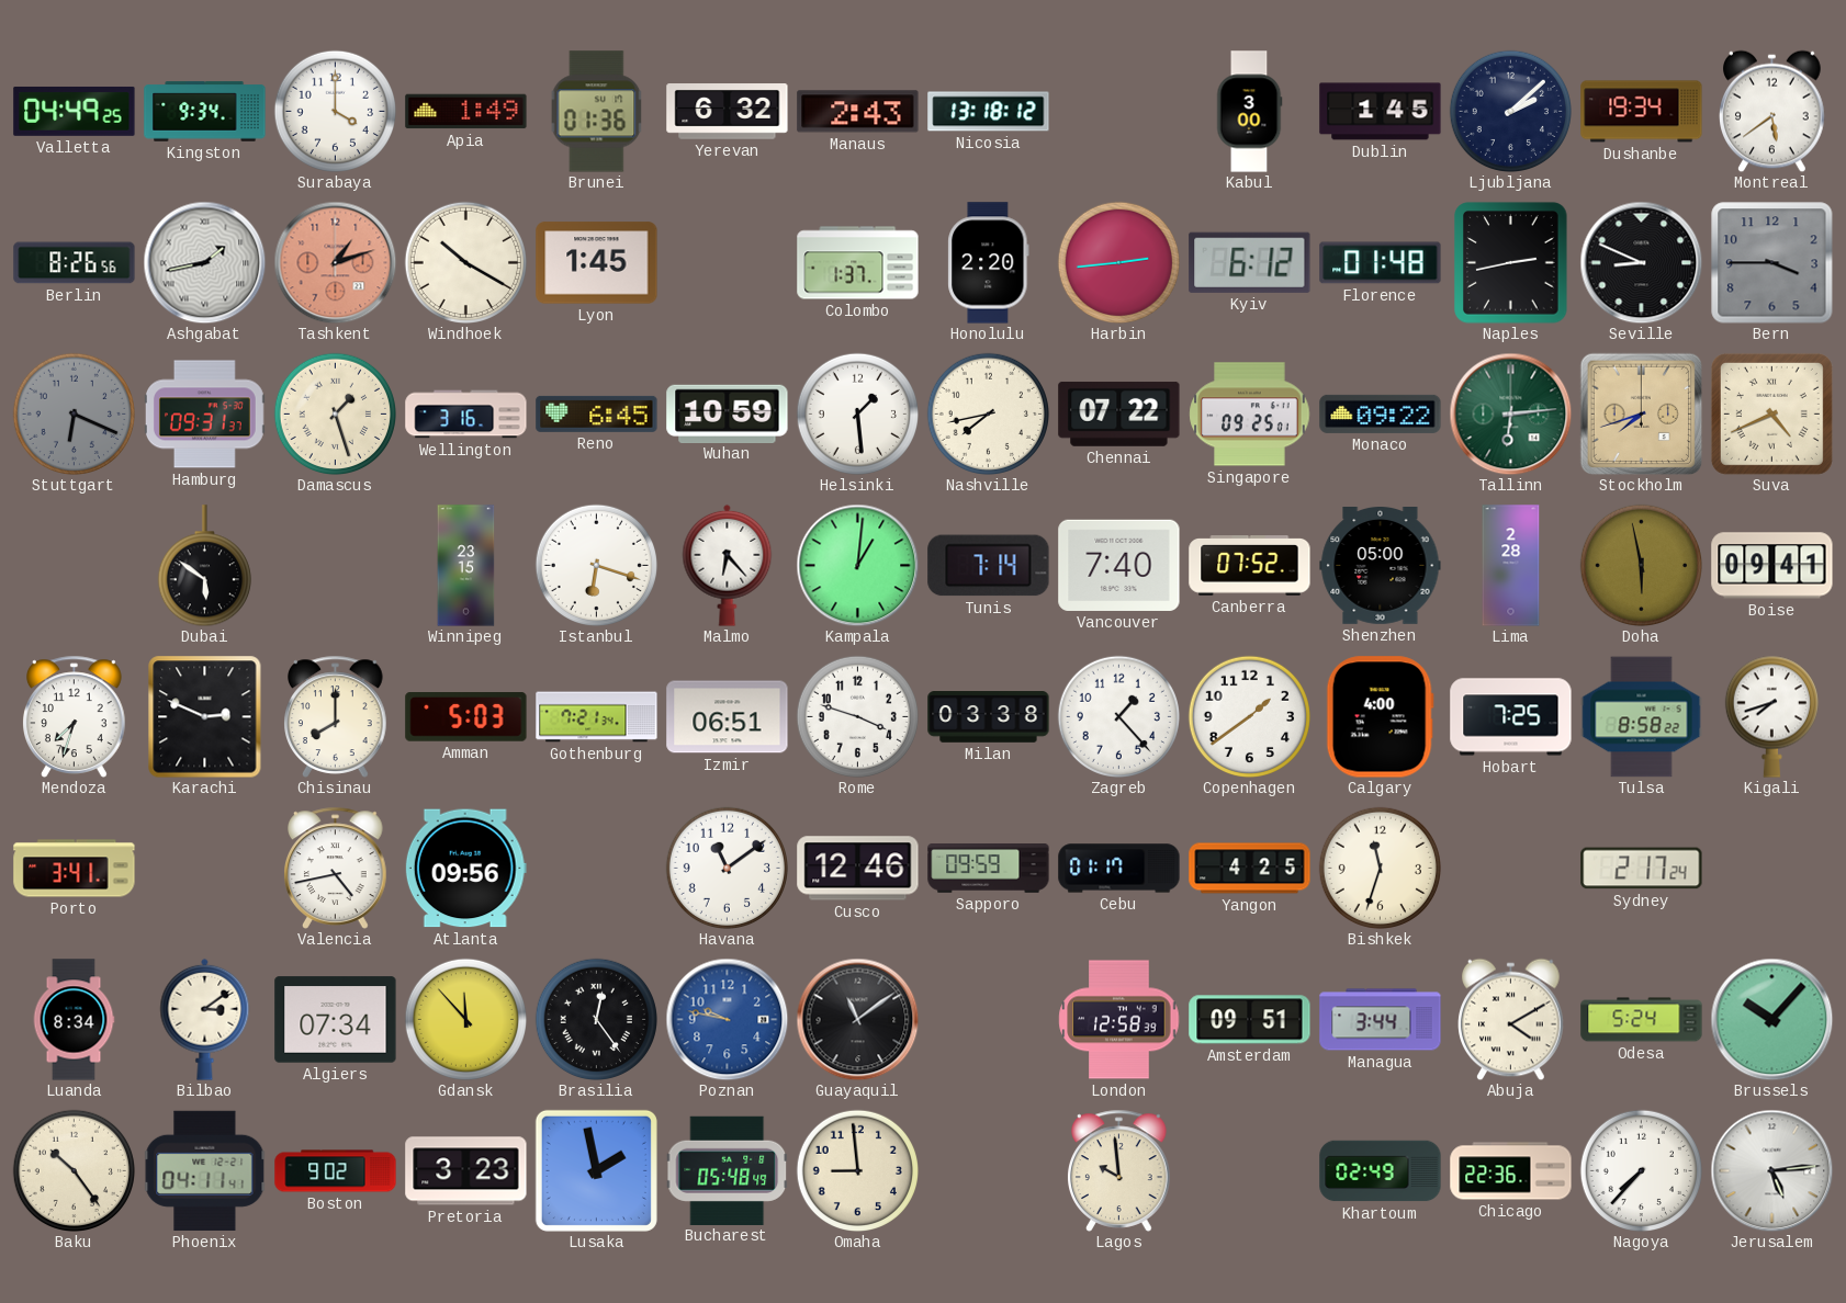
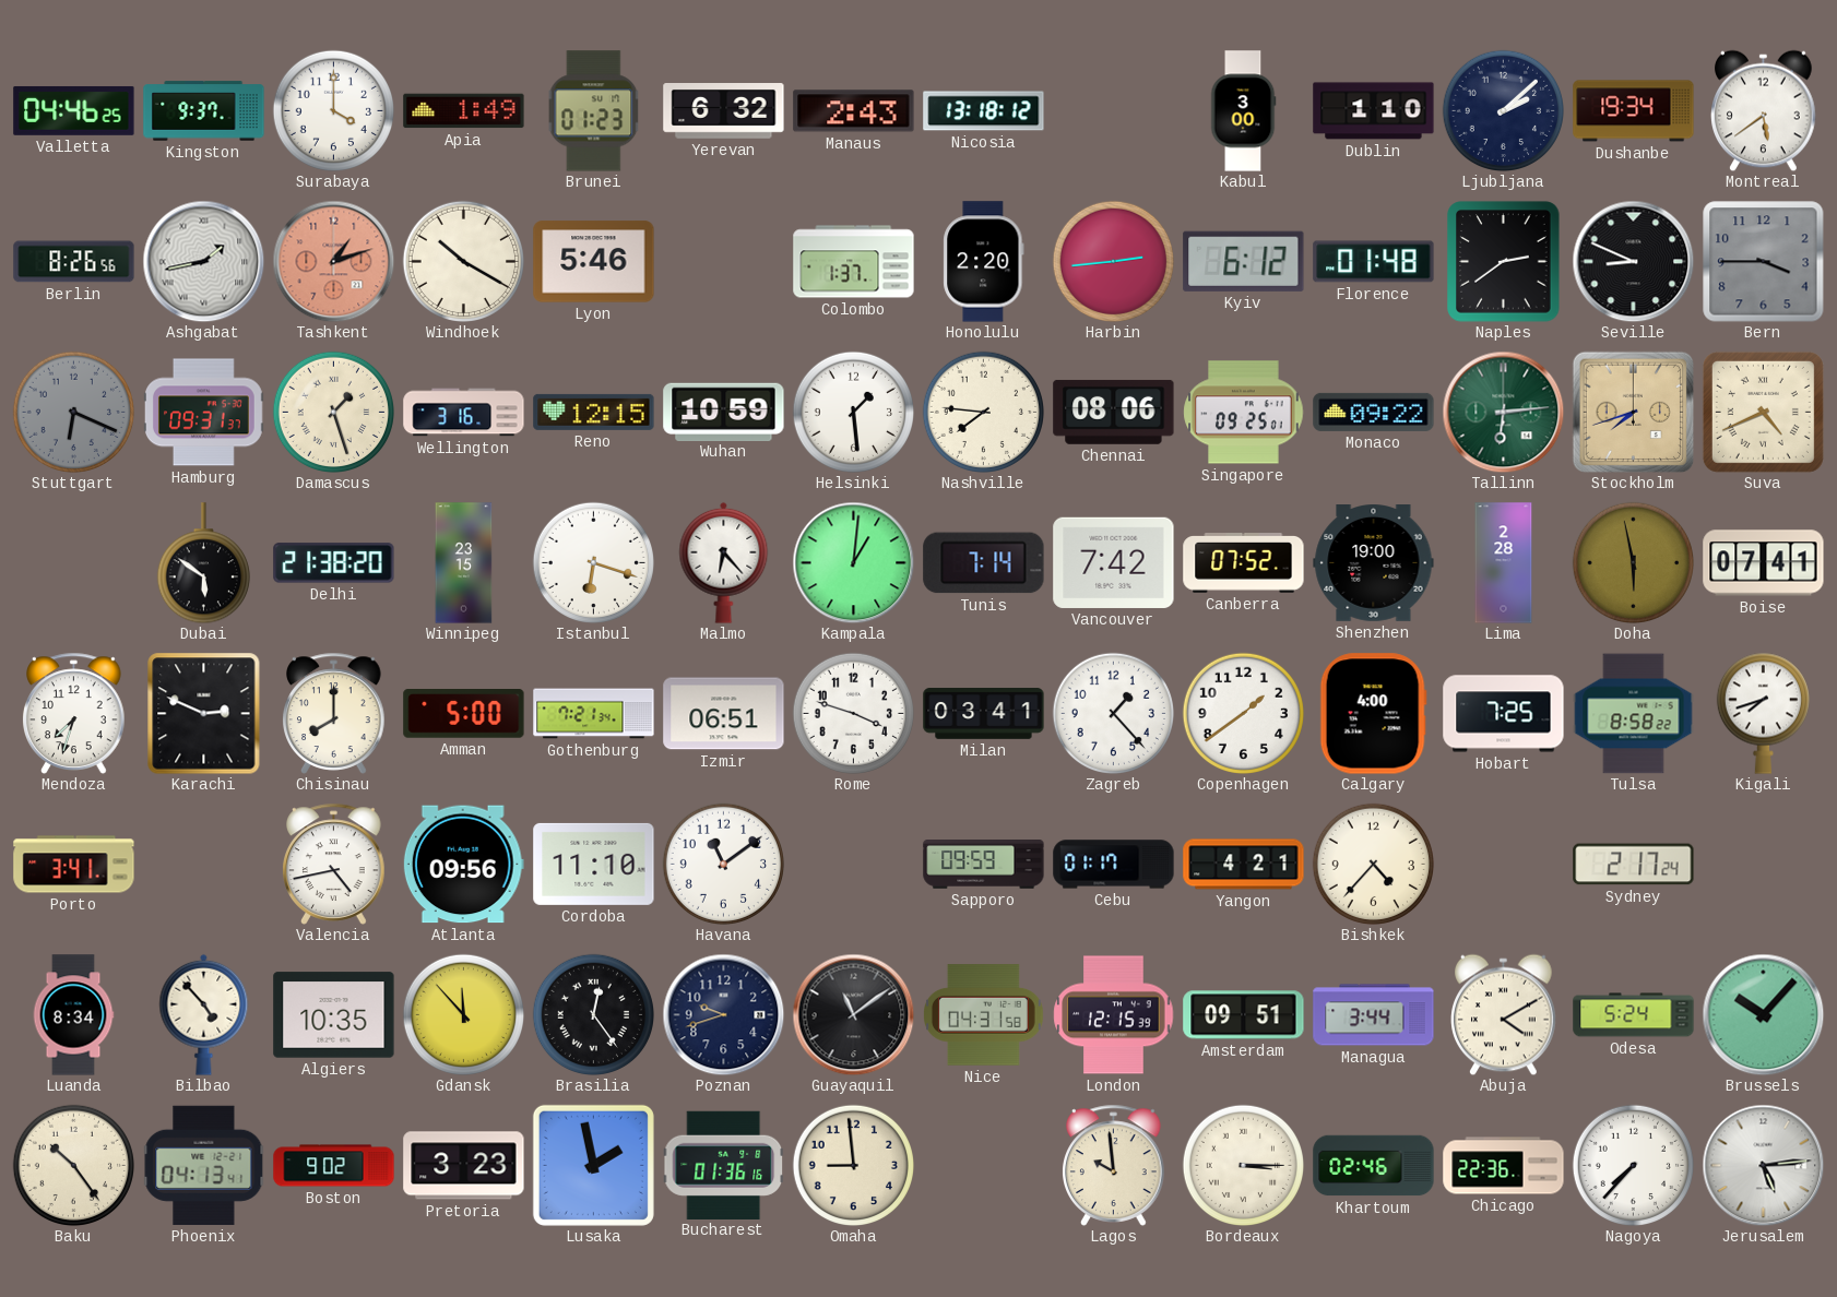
Valletta: 04:49 -> 04:46
Kingston: 9:34 -> 9:37
Brunei: 01:36 -> 01:23
Dublin: 1:45 -> 1:10
Lyon: 1:45 -> 5:46
Naples: 2:43 -> 2:39
Reno: 6:45 -> 12:15
Nashville: 7:43 -> 7:46
Chennai: 07:22 -> 08:06
Delhi: none -> 21:38
Vancouver: 7:40 -> 7:42
Shenzhen: 05:00 -> 19:00
Boise: 09:41 -> 07:41
Amman: 5:03 -> 5:00
Milan: 03:38 -> 03:41
Cordoba: none -> 11:10
Cusco: 12:46 -> none
Yangon: 4:25 -> 4:21
Bishkek: 11:33 -> 4:37
Bilbao: 3:09 -> 4:53
Algiers: 07:34 -> 10:35
Poznan: 9:47 -> 9:42
Poznan dial: blue -> navy
Nice: none -> 04:31
London: 12:58 -> 12:15
Phoenix: 04:11 -> 04:13
Bucharest: 05:48 -> 01:36
Bordeaux: none -> 3:15
Khartoum: 02:49 -> 02:46
